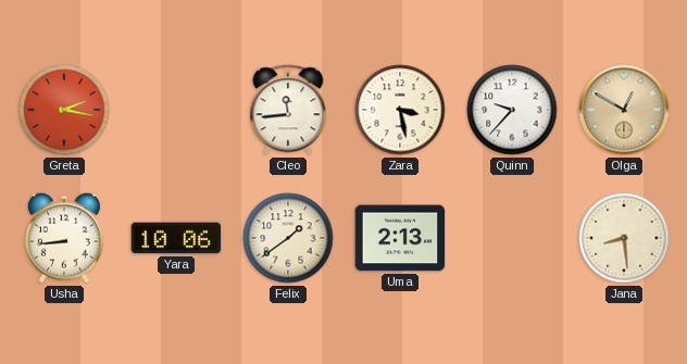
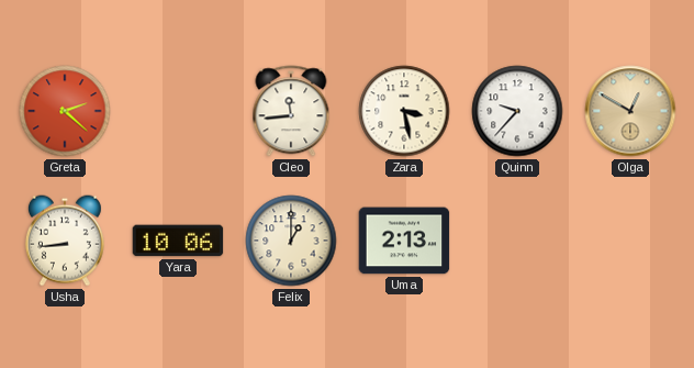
Greta: 2:17 -> 2:22
Felix: 1:39 -> 1:00
Jana: 8:29 -> none
